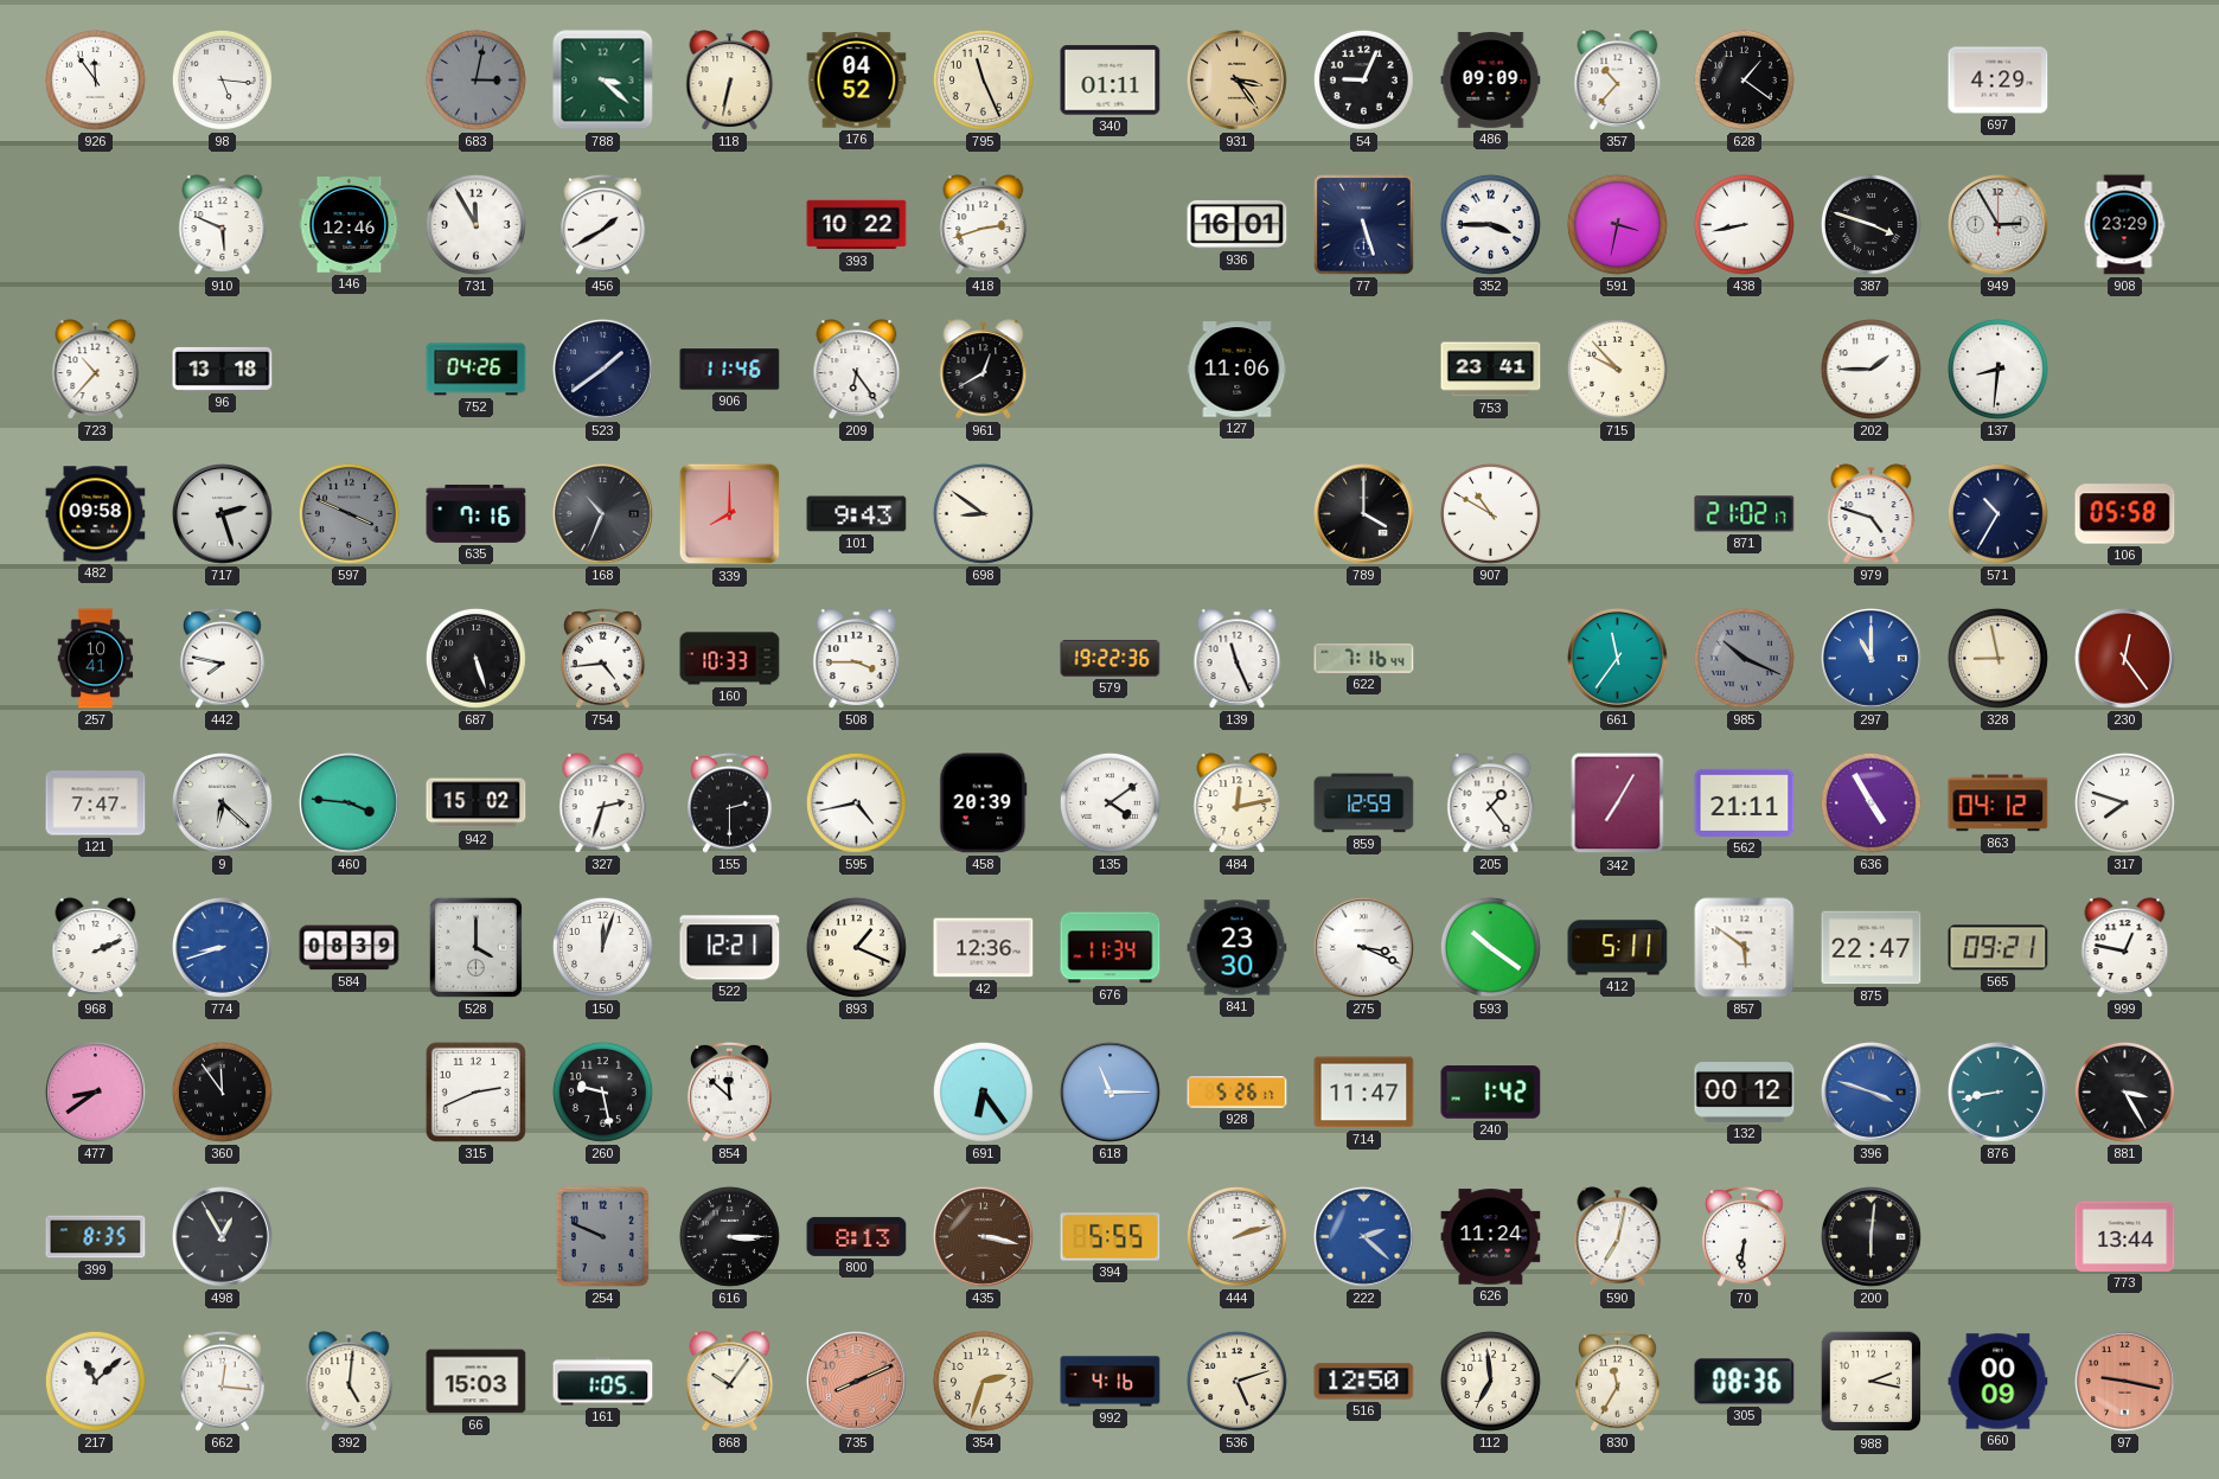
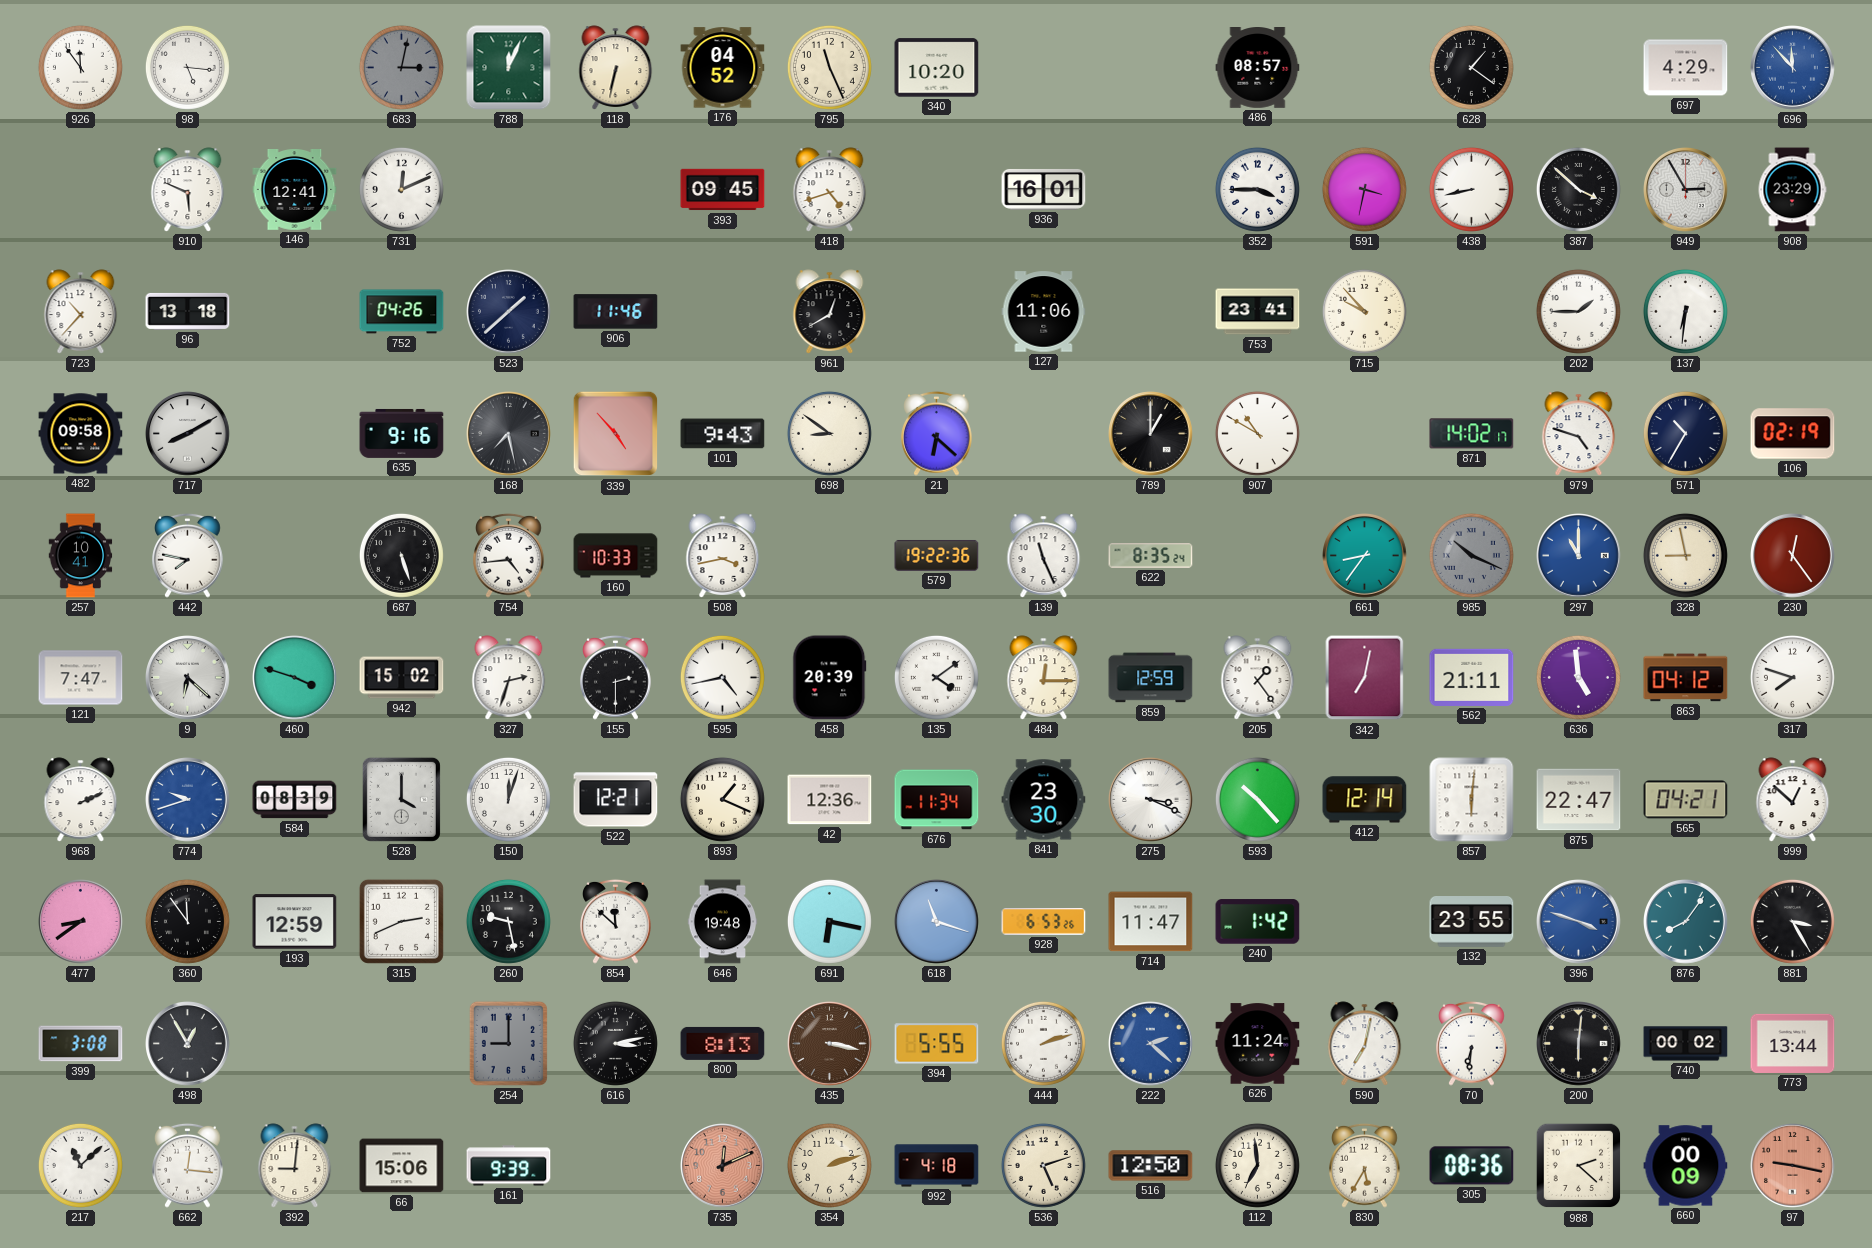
788: 3:22 -> 12:04
340: 01:11 -> 10:20
931: 3:24 -> none
54: 9:04 -> none
486: 09:09 -> 08:57
357: 10:37 -> none
696: none -> 11:53
146: 12:46 -> 12:41
731: 11:55 -> 12:11
456: 1:40 -> none
393: 10:22 -> 09:45
418: 2:42 -> 4:42
77: 5:27 -> none
387: 3:48 -> 3:52
523: 1:39 -> 1:38
209: 6:24 -> none
137: 8:31 -> 6:31
717: 2:27 -> 8:10
597: 3:49 -> none
635: 7:16 -> 9:16
168: 10:34 -> 7:28
339: 8:00 -> 4:53
21: none -> 6:22
789: 4:00 -> 1:00
871: 21:02 -> 14:02
106: 05:58 -> 02:19
508: 3:45 -> 3:43
622: 7:16 -> 8:35
661: 11:36 -> 8:36
460: 3:46 -> 3:48
484: 12:13 -> 12:15
342: 7:05 -> 7:02
636: 4:55 -> 4:59
774: 8:42 -> 9:42
593: 10:21 -> 10:23
412: 5:11 -> 12:14
857: 5:51 -> 6:01
565: 09:21 -> 04:21
999: 12:47 -> 12:52
193: none -> 12:59
646: none -> 19:48
691: 6:24 -> 6:17
618: 11:15 -> 11:18
928: 5:26 -> 6:53
132: 00:12 -> 23:55
876: 8:43 -> 8:06
399: 8:35 -> 3:08
254: 9:49 -> 9:00
616: 3:15 -> 3:13
740: none -> 00:02
392: 5:01 -> 9:01
66: 15:03 -> 15:06
161: 1:05 -> 9:39
868: 10:06 -> none
735: 8:11 -> 12:11
354: 2:33 -> 2:12
992: 4:16 -> 4:18
830: 11:35 -> 5:35
988: 2:17 -> 2:22
